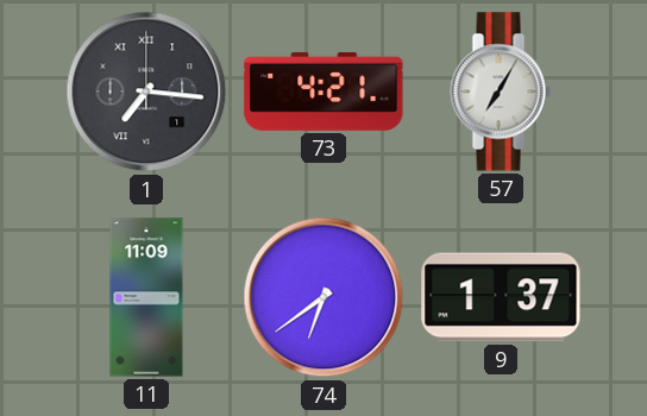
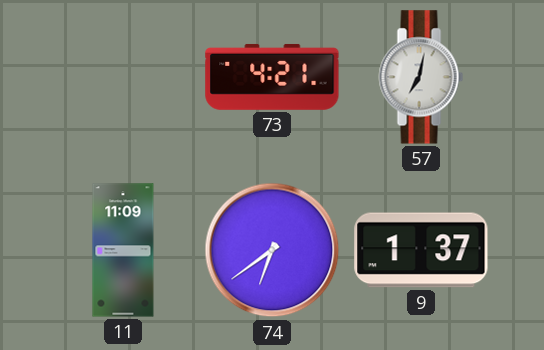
1: 7:16 -> none
57: 7:05 -> 7:02
